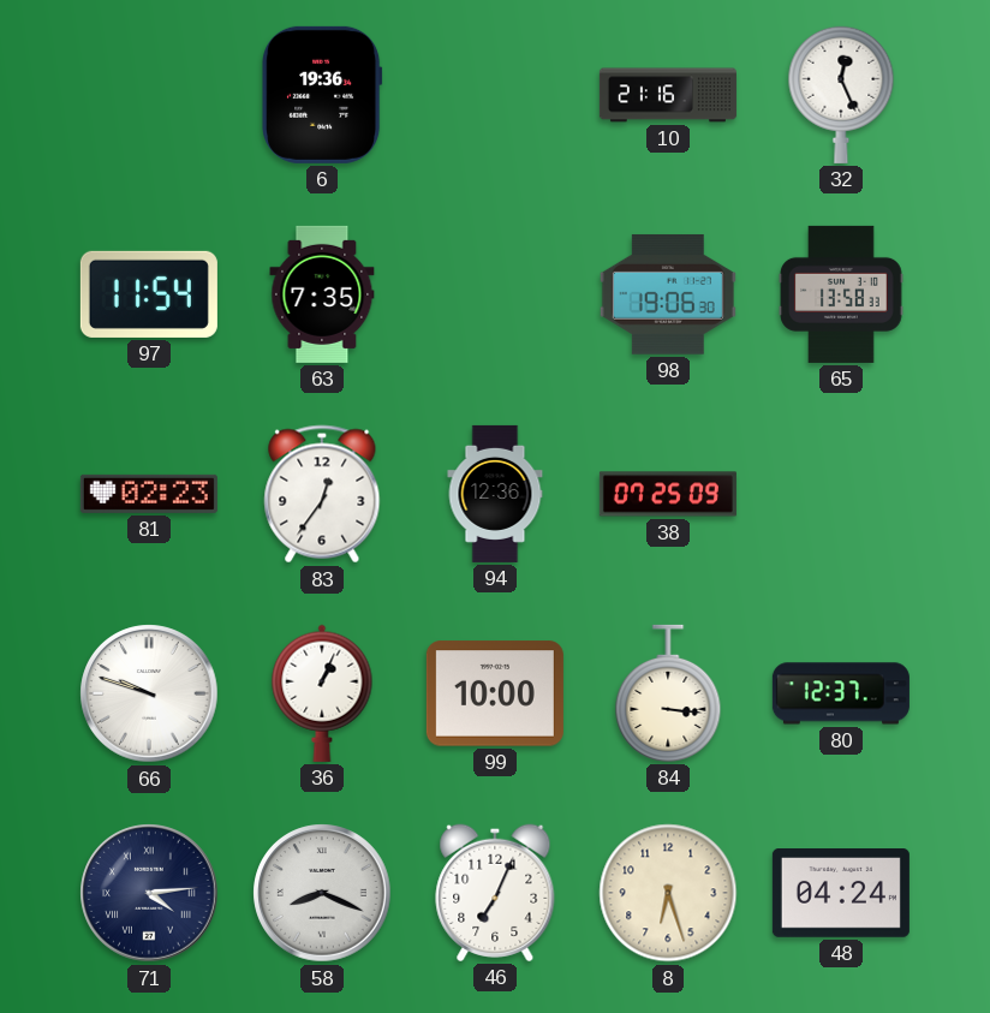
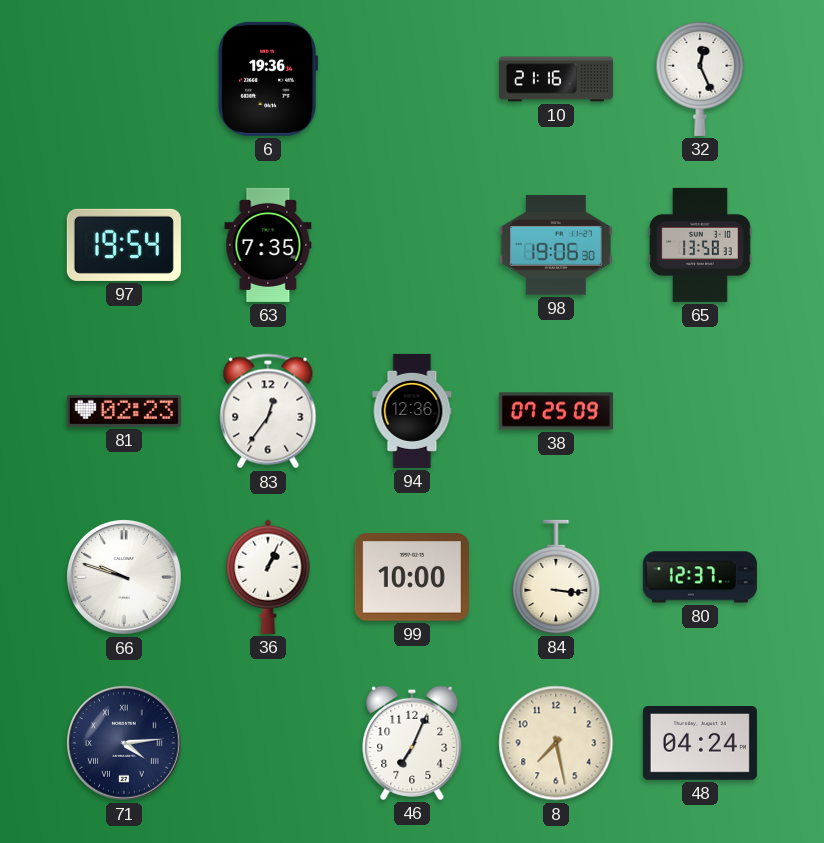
97: 11:54 -> 19:54
58: 8:19 -> none
8: 6:27 -> 7:28
